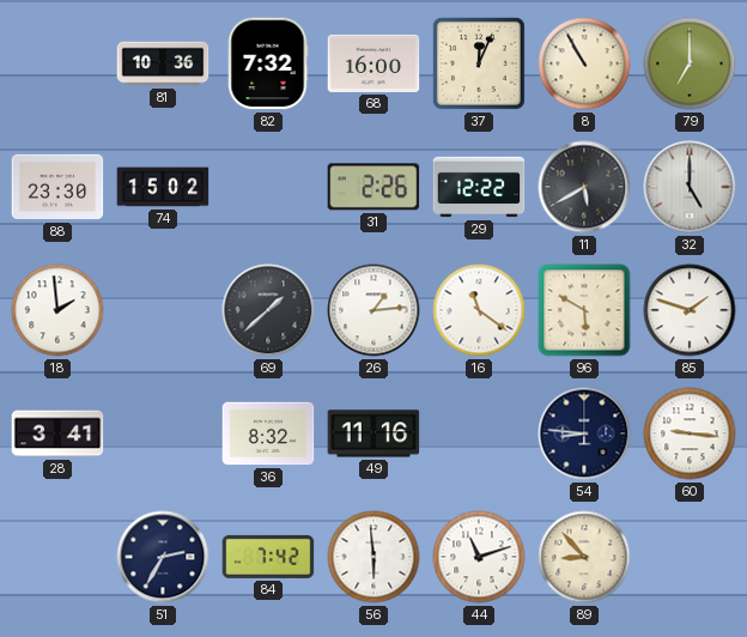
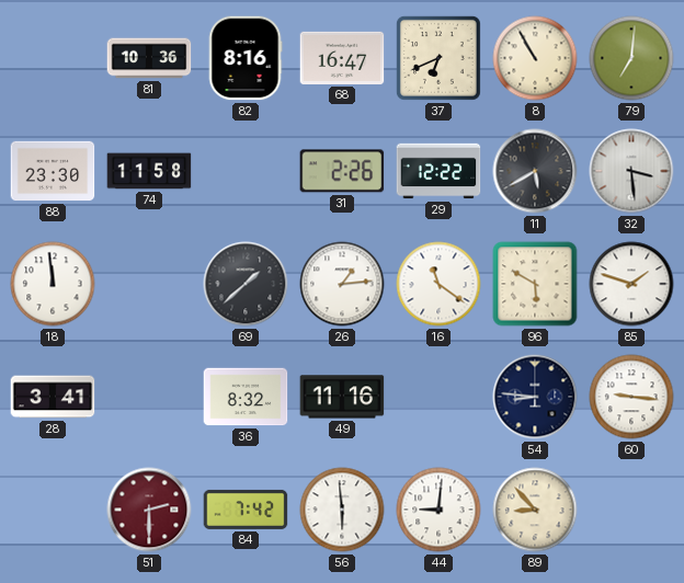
82: 7:32 -> 8:16
68: 16:00 -> 16:47
37: 12:04 -> 6:41
79: 7:00 -> 7:01
74: 15:02 -> 11:58
32: 5:00 -> 3:29
18: 1:59 -> 11:59
51: 2:35 -> 2:30
51 dial: navy -> burgundy
44: 11:12 -> 9:01
